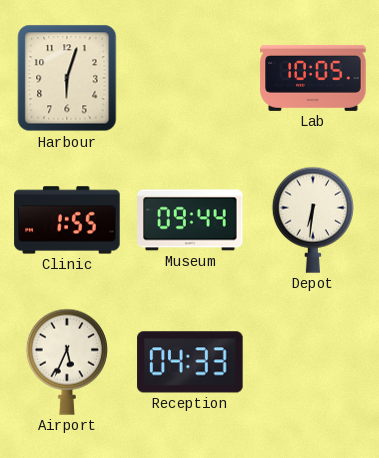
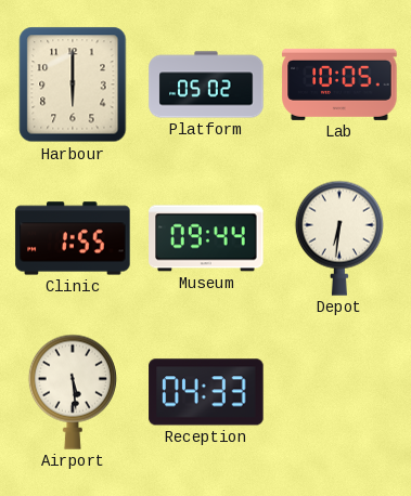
Harbour: 6:03 -> 6:00
Platform: none -> 05:02
Airport: 5:34 -> 5:29
